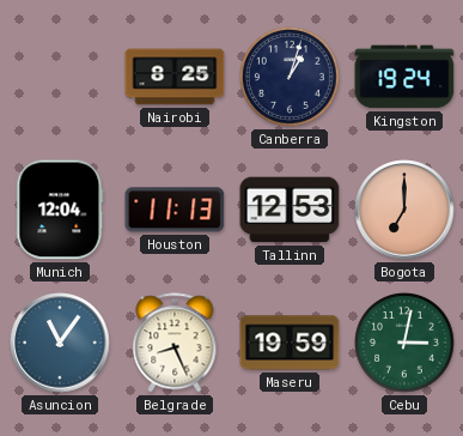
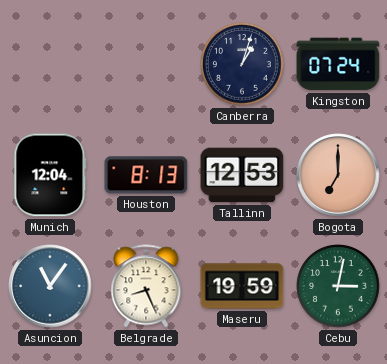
Nairobi: 8:25 -> none
Kingston: 19:24 -> 07:24
Houston: 11:13 -> 8:13
